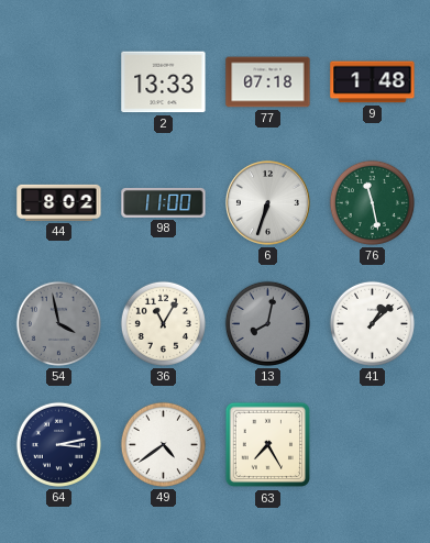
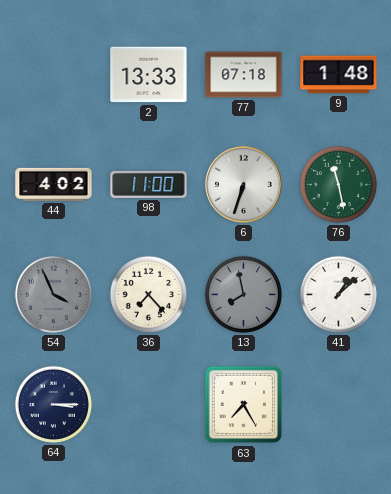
44: 8:02 -> 4:02
54: 3:58 -> 3:56
36: 11:05 -> 7:23
13: 8:02 -> 7:58
64: 3:13 -> 3:15
49: 4:39 -> none
